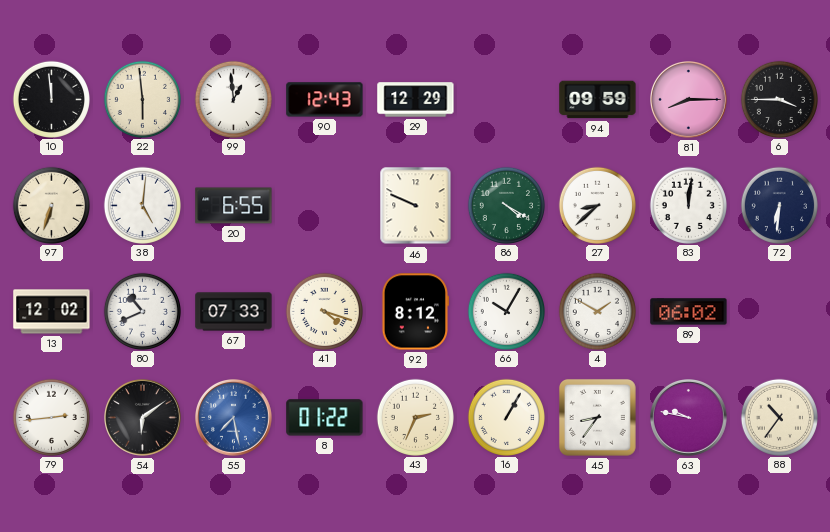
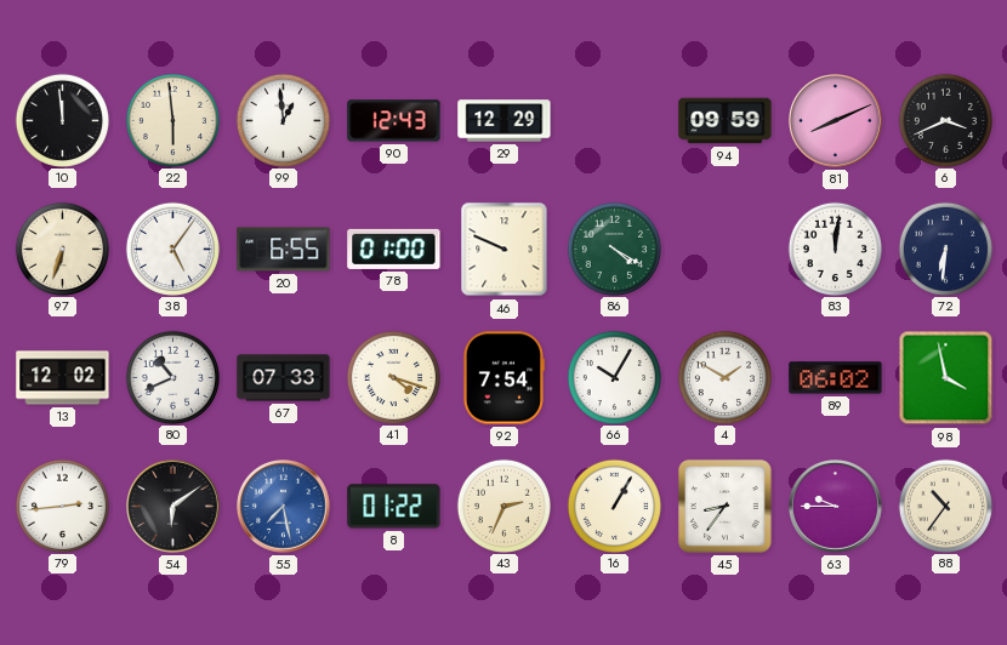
81: 8:15 -> 8:11
6: 3:45 -> 3:41
38: 5:01 -> 5:06
78: none -> 01:00
27: 8:38 -> none
92: 8:12 -> 7:54
98: none -> 3:58
63: 9:47 -> 9:45
